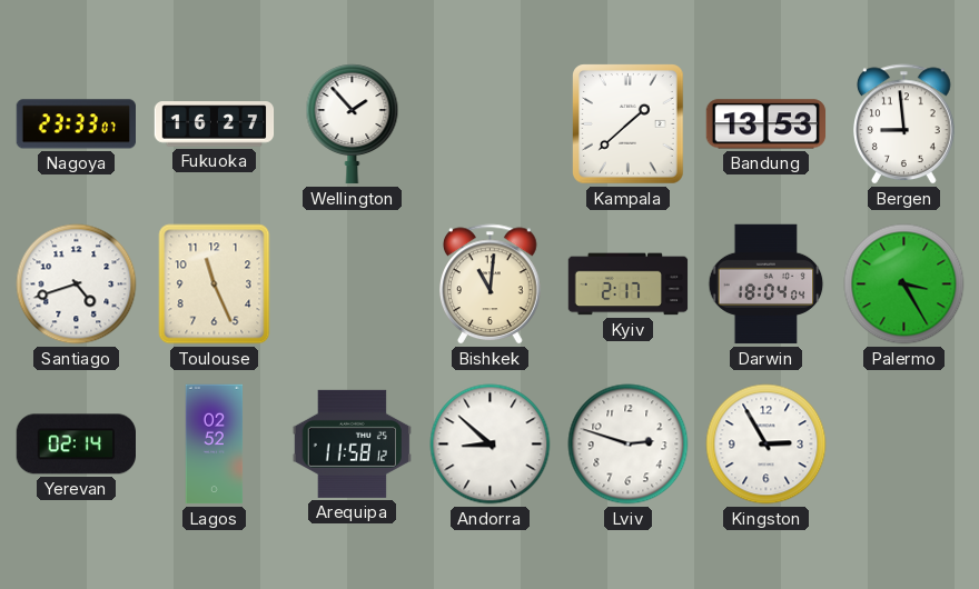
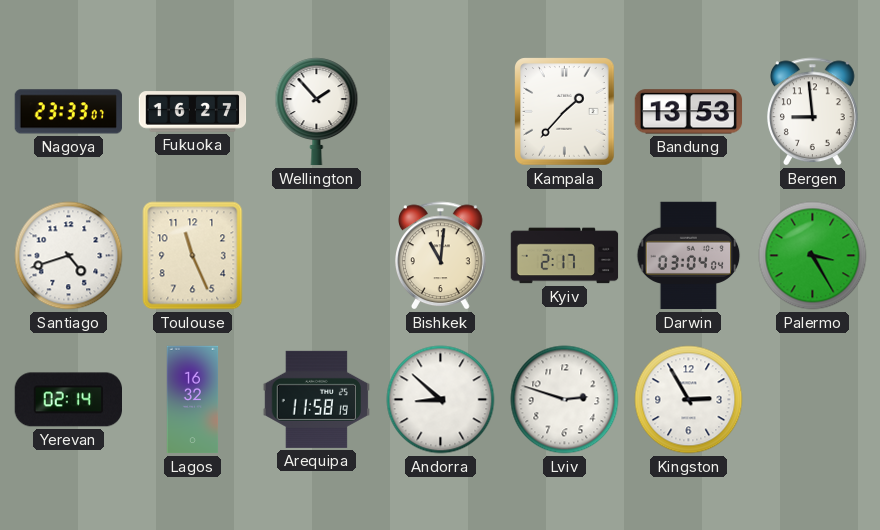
Kampala: 1:38 -> 1:37
Darwin: 18:04 -> 03:04
Lagos: 02:52 -> 16:32
Arequipa: 11:58:12 -> 11:58:19
